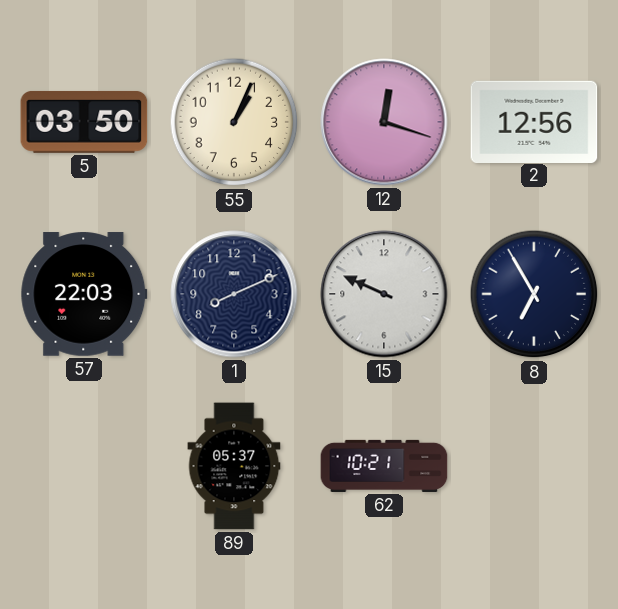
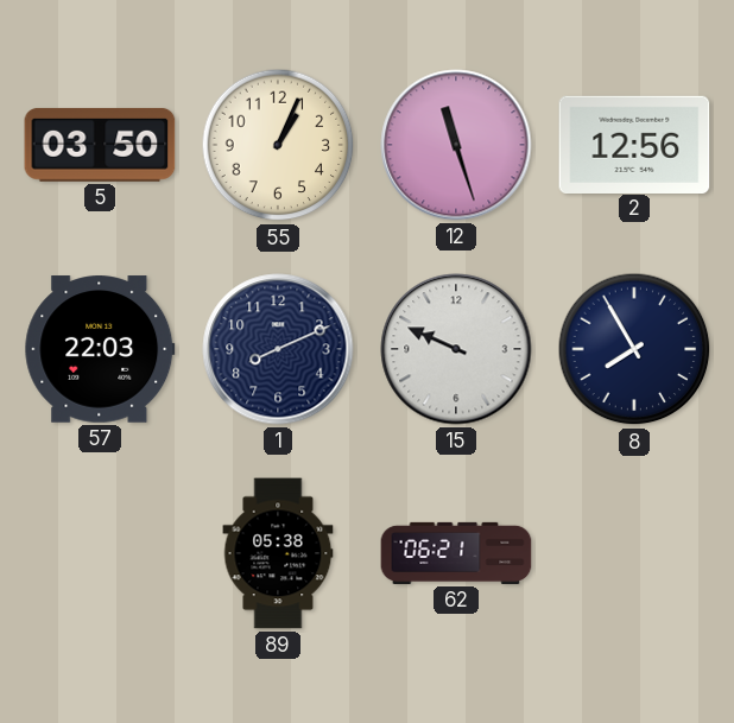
12: 12:18 -> 11:27
8: 6:55 -> 7:55
89: 05:37 -> 05:38
62: 10:21 -> 06:21
